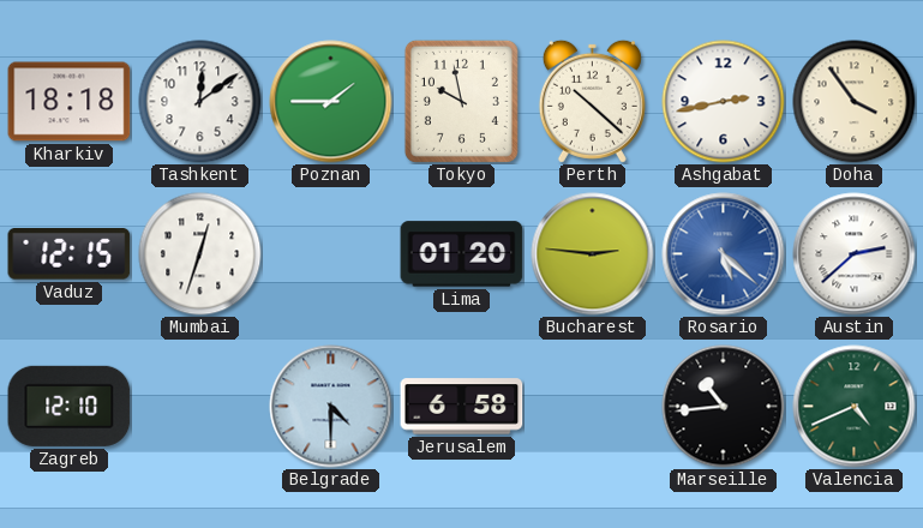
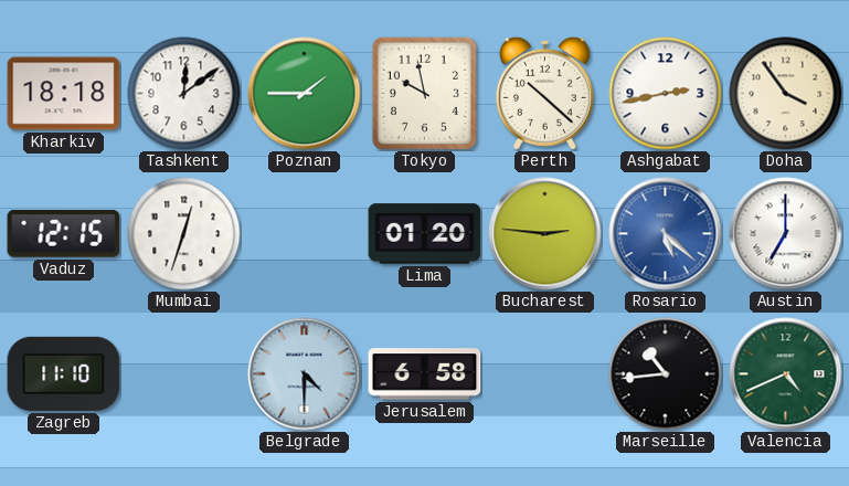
Austin: 2:38 -> 7:00
Zagreb: 12:10 -> 11:10
